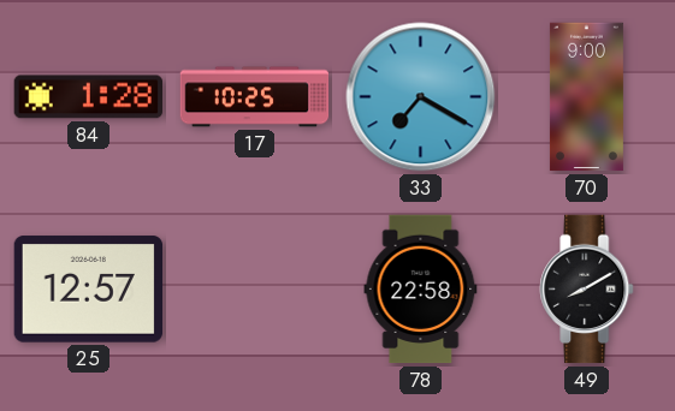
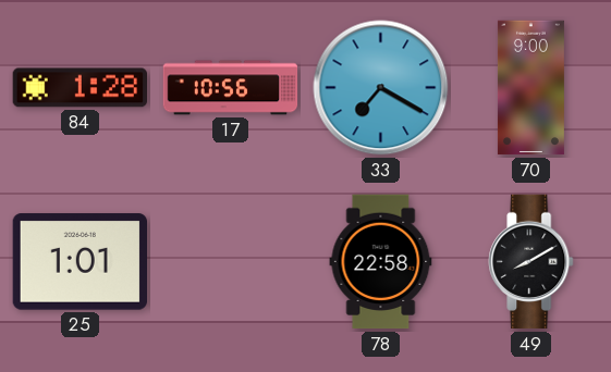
17: 10:25 -> 10:56
25: 12:57 -> 1:01
